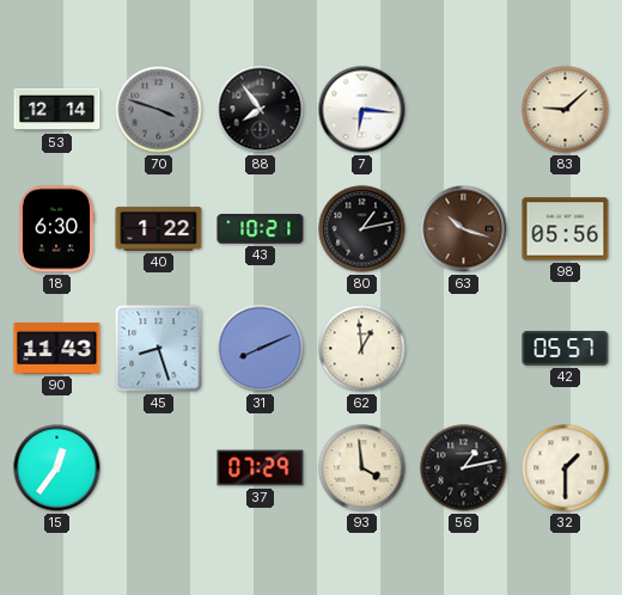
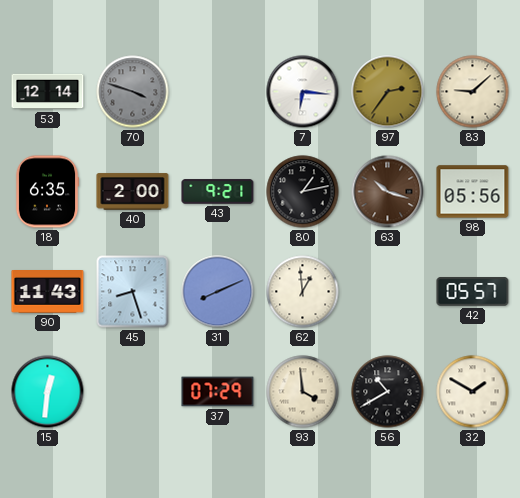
88: 7:54 -> none
97: none -> 2:36
18: 6:30 -> 6:35
40: 1:22 -> 2:00
43: 10:21 -> 9:21
15: 12:36 -> 12:31
56: 1:13 -> 10:40
32: 1:30 -> 1:50
